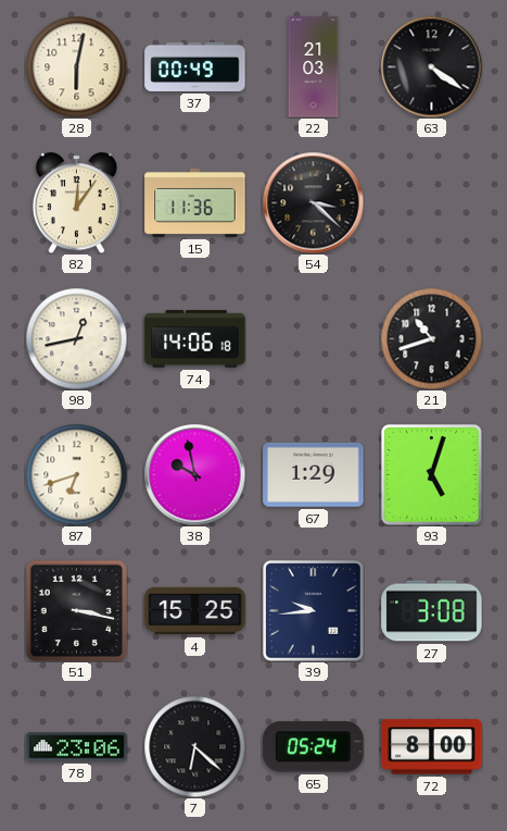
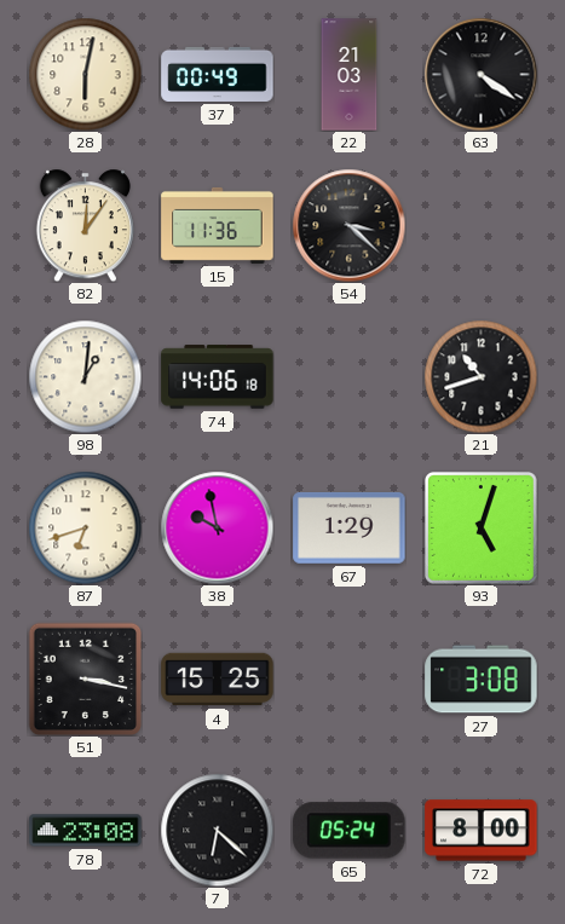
98: 12:43 -> 1:01
39: 9:44 -> none
78: 23:06 -> 23:08
